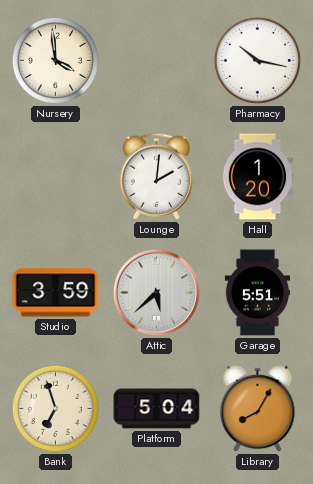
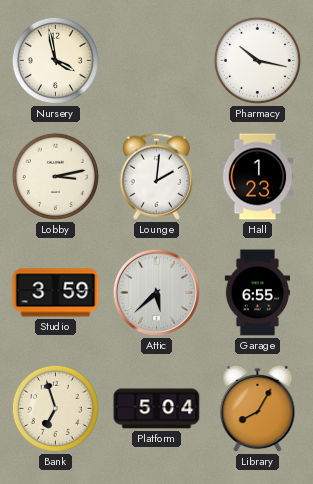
Nursery: 3:59 -> 3:58
Lobby: none -> 3:13
Hall: 1:20 -> 1:23
Garage: 5:51 -> 6:55
